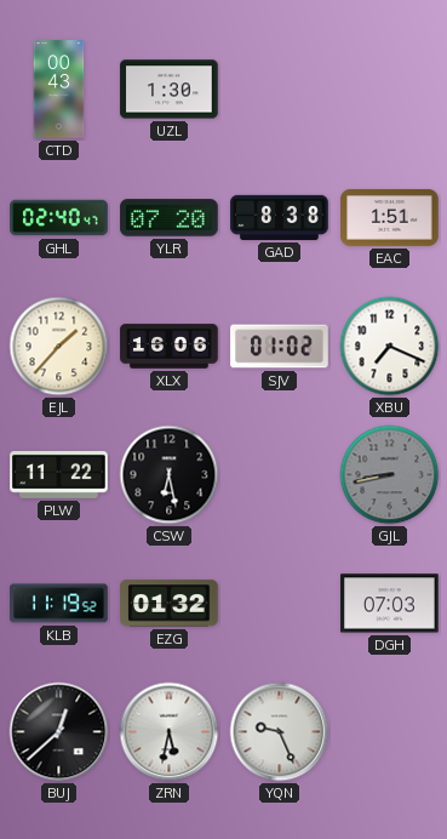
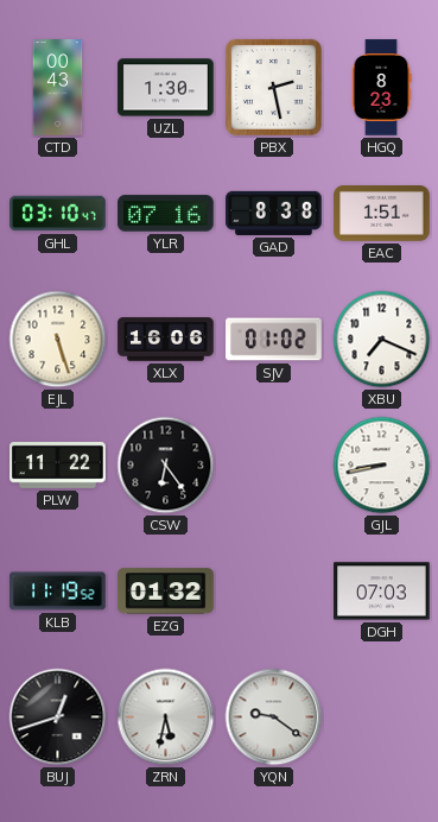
PBX: none -> 2:28
HGQ: none -> 8:23
GHL: 02:40 -> 03:10
YLR: 07:20 -> 07:16
EJL: 1:37 -> 5:27
CSW: 6:28 -> 6:24
GJL dial: grey -> white
BUJ: 12:38 -> 12:42
YQN: 9:26 -> 9:21
